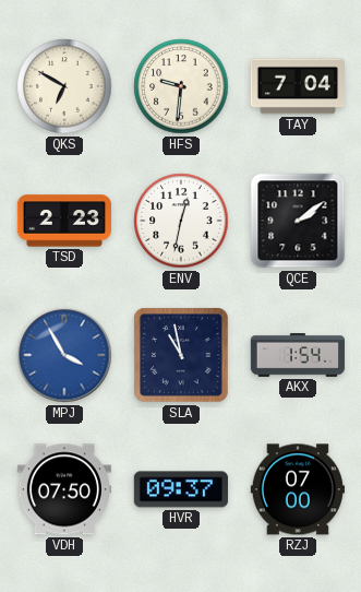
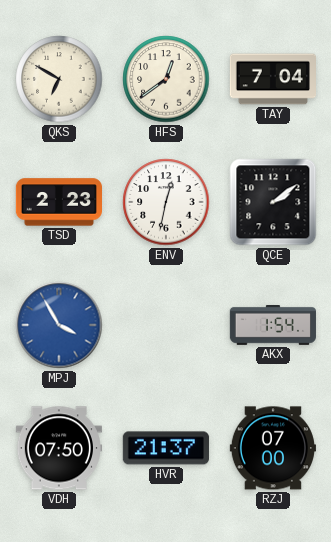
HFS: 9:31 -> 12:39
SLA: 10:58 -> none
HVR: 09:37 -> 21:37
